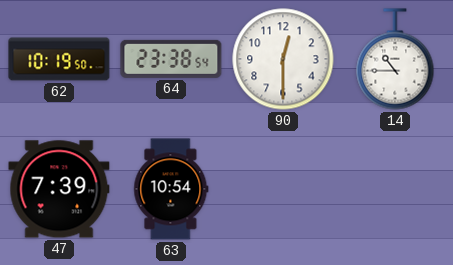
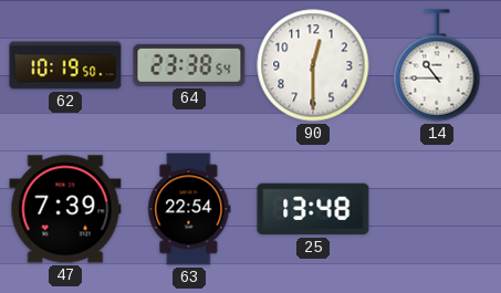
63: 10:54 -> 22:54
25: none -> 13:48
